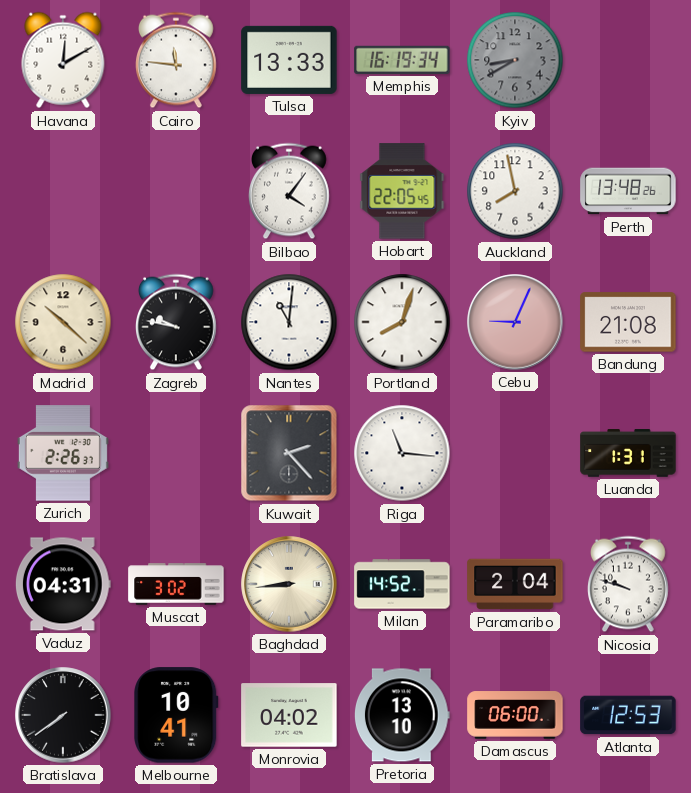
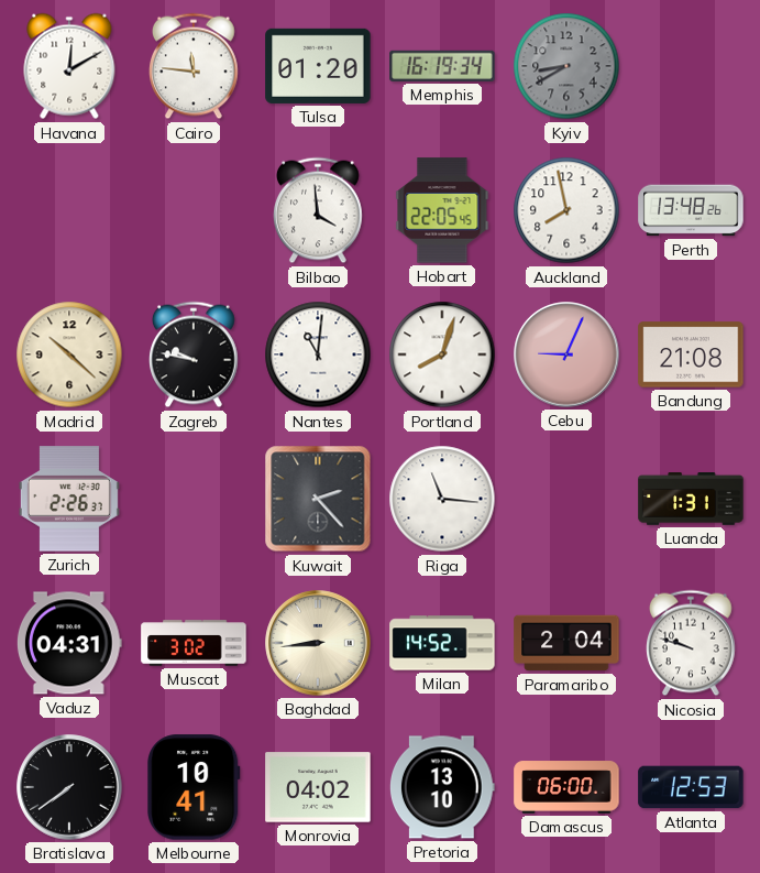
Tulsa: 13:33 -> 01:20
Bilbao: 4:06 -> 3:59
